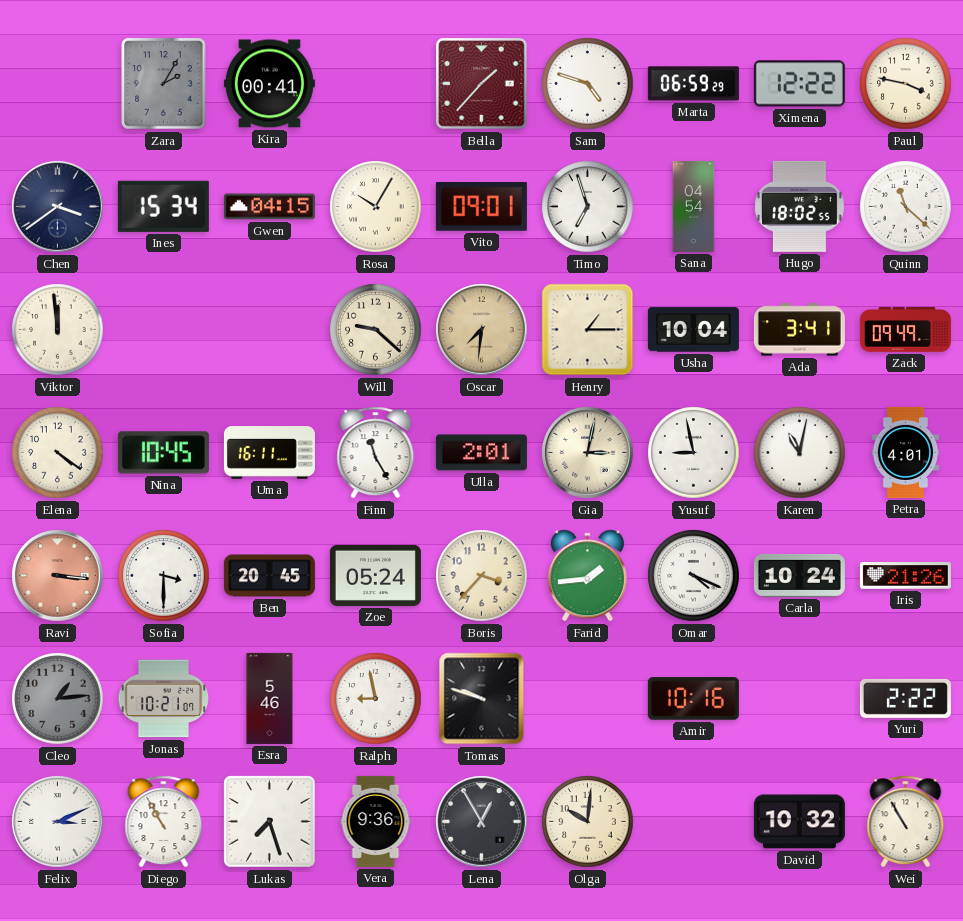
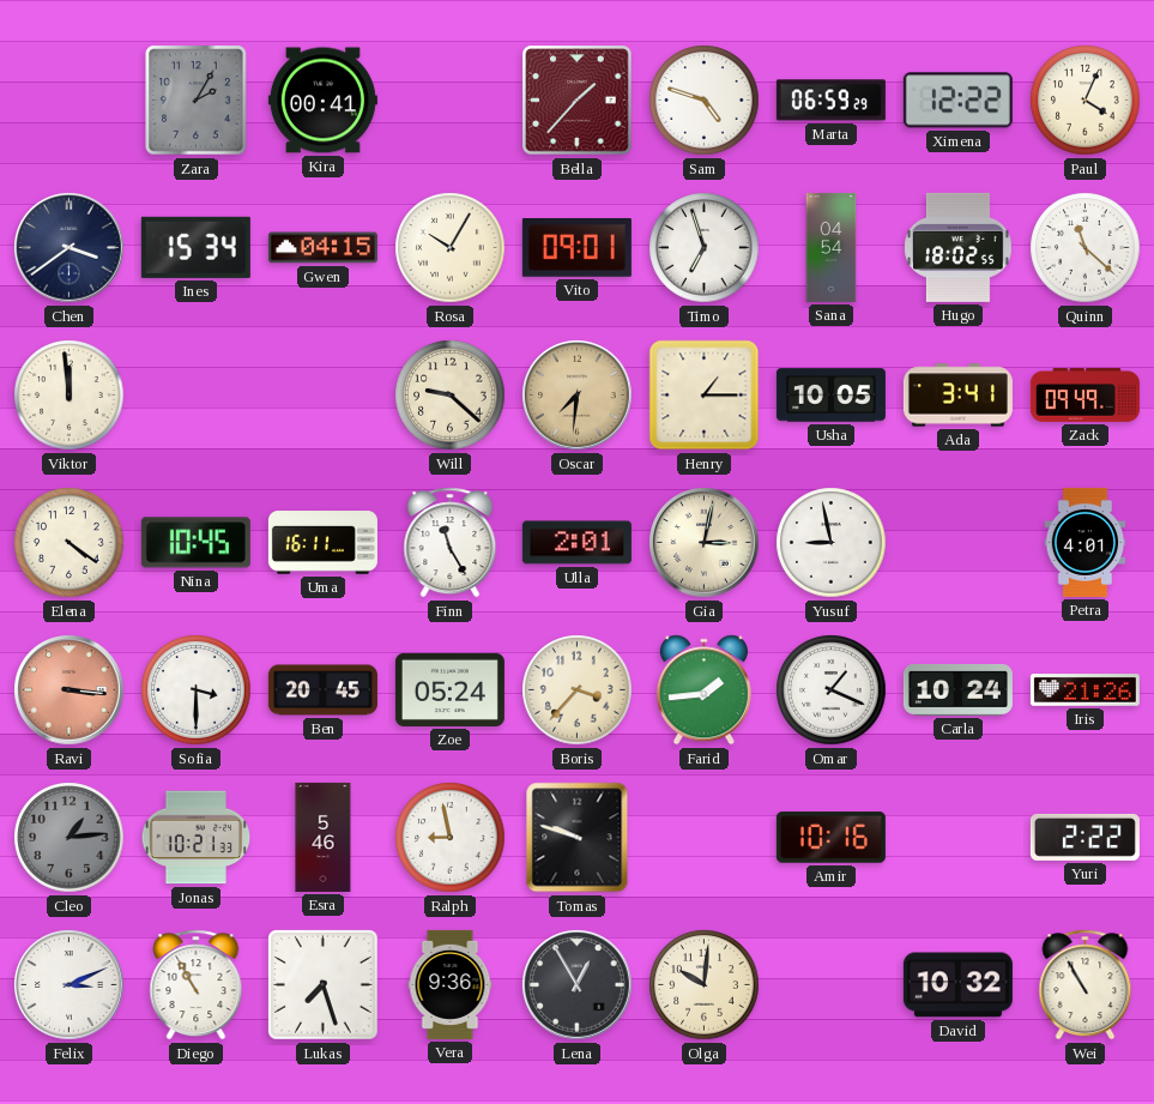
Paul: 3:47 -> 4:04
Usha: 10:04 -> 10:05
Karen: 11:02 -> none
Omar: 4:19 -> 1:19
Jonas: 10:21:07 -> 10:21:33
